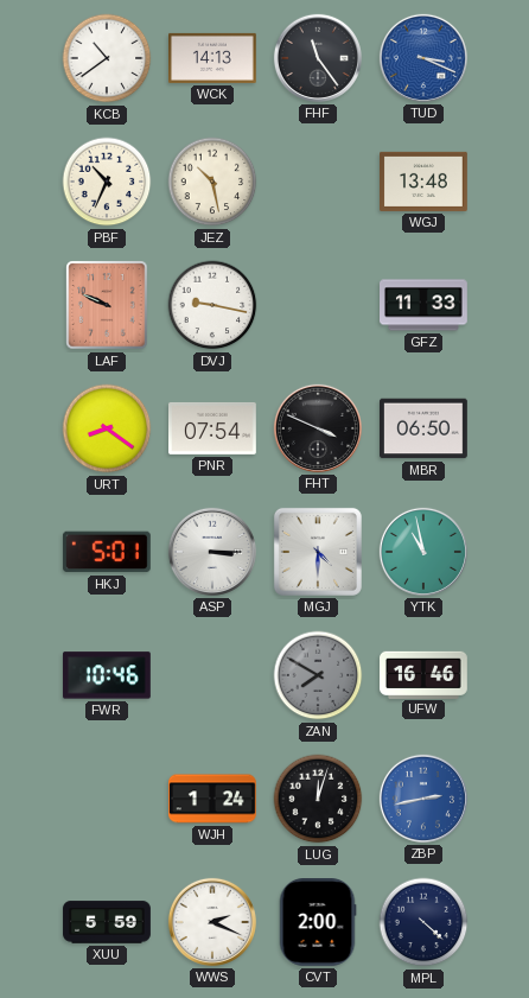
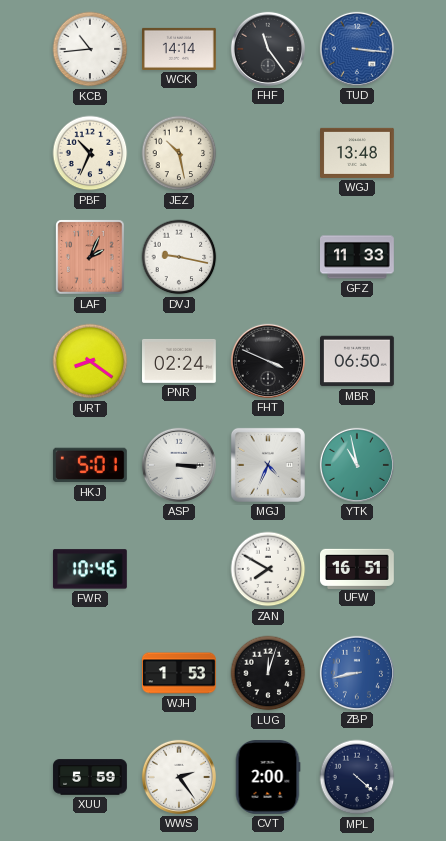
KCB: 10:39 -> 10:44
WCK: 14:13 -> 14:14
TUD: 3:19 -> 3:16
LAF: 9:49 -> 2:04
PNR: 07:54 -> 02:24
MGJ: 4:30 -> 4:34
ZAN dial: grey -> white
UFW: 16:46 -> 16:51
WJH: 1:24 -> 1:53
ZBP: 2:43 -> 8:43
WWS: 2:19 -> 2:24
